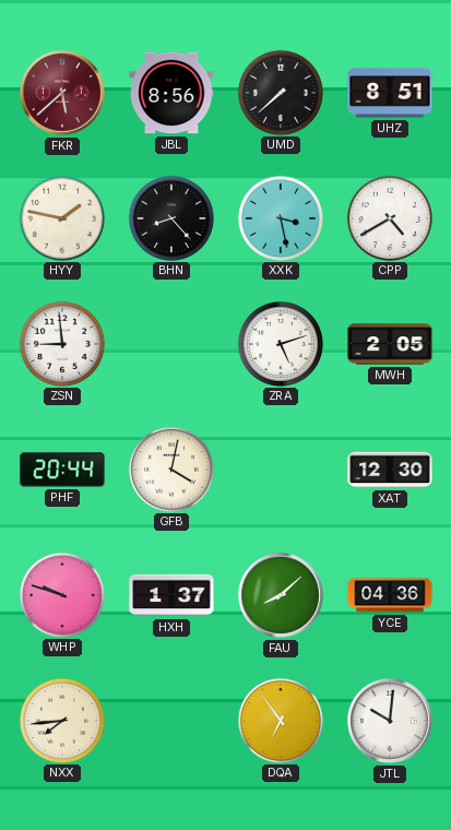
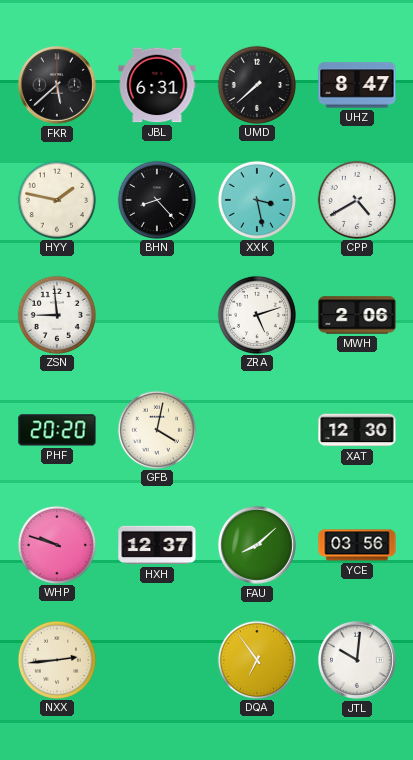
FKR dial: burgundy -> black
JBL: 8:56 -> 6:31
UHZ: 8:51 -> 8:47
MWH: 2:05 -> 2:06
PHF: 20:44 -> 20:20
HXH: 1:37 -> 12:37
YCE: 04:36 -> 03:56
NXX: 7:44 -> 2:44
